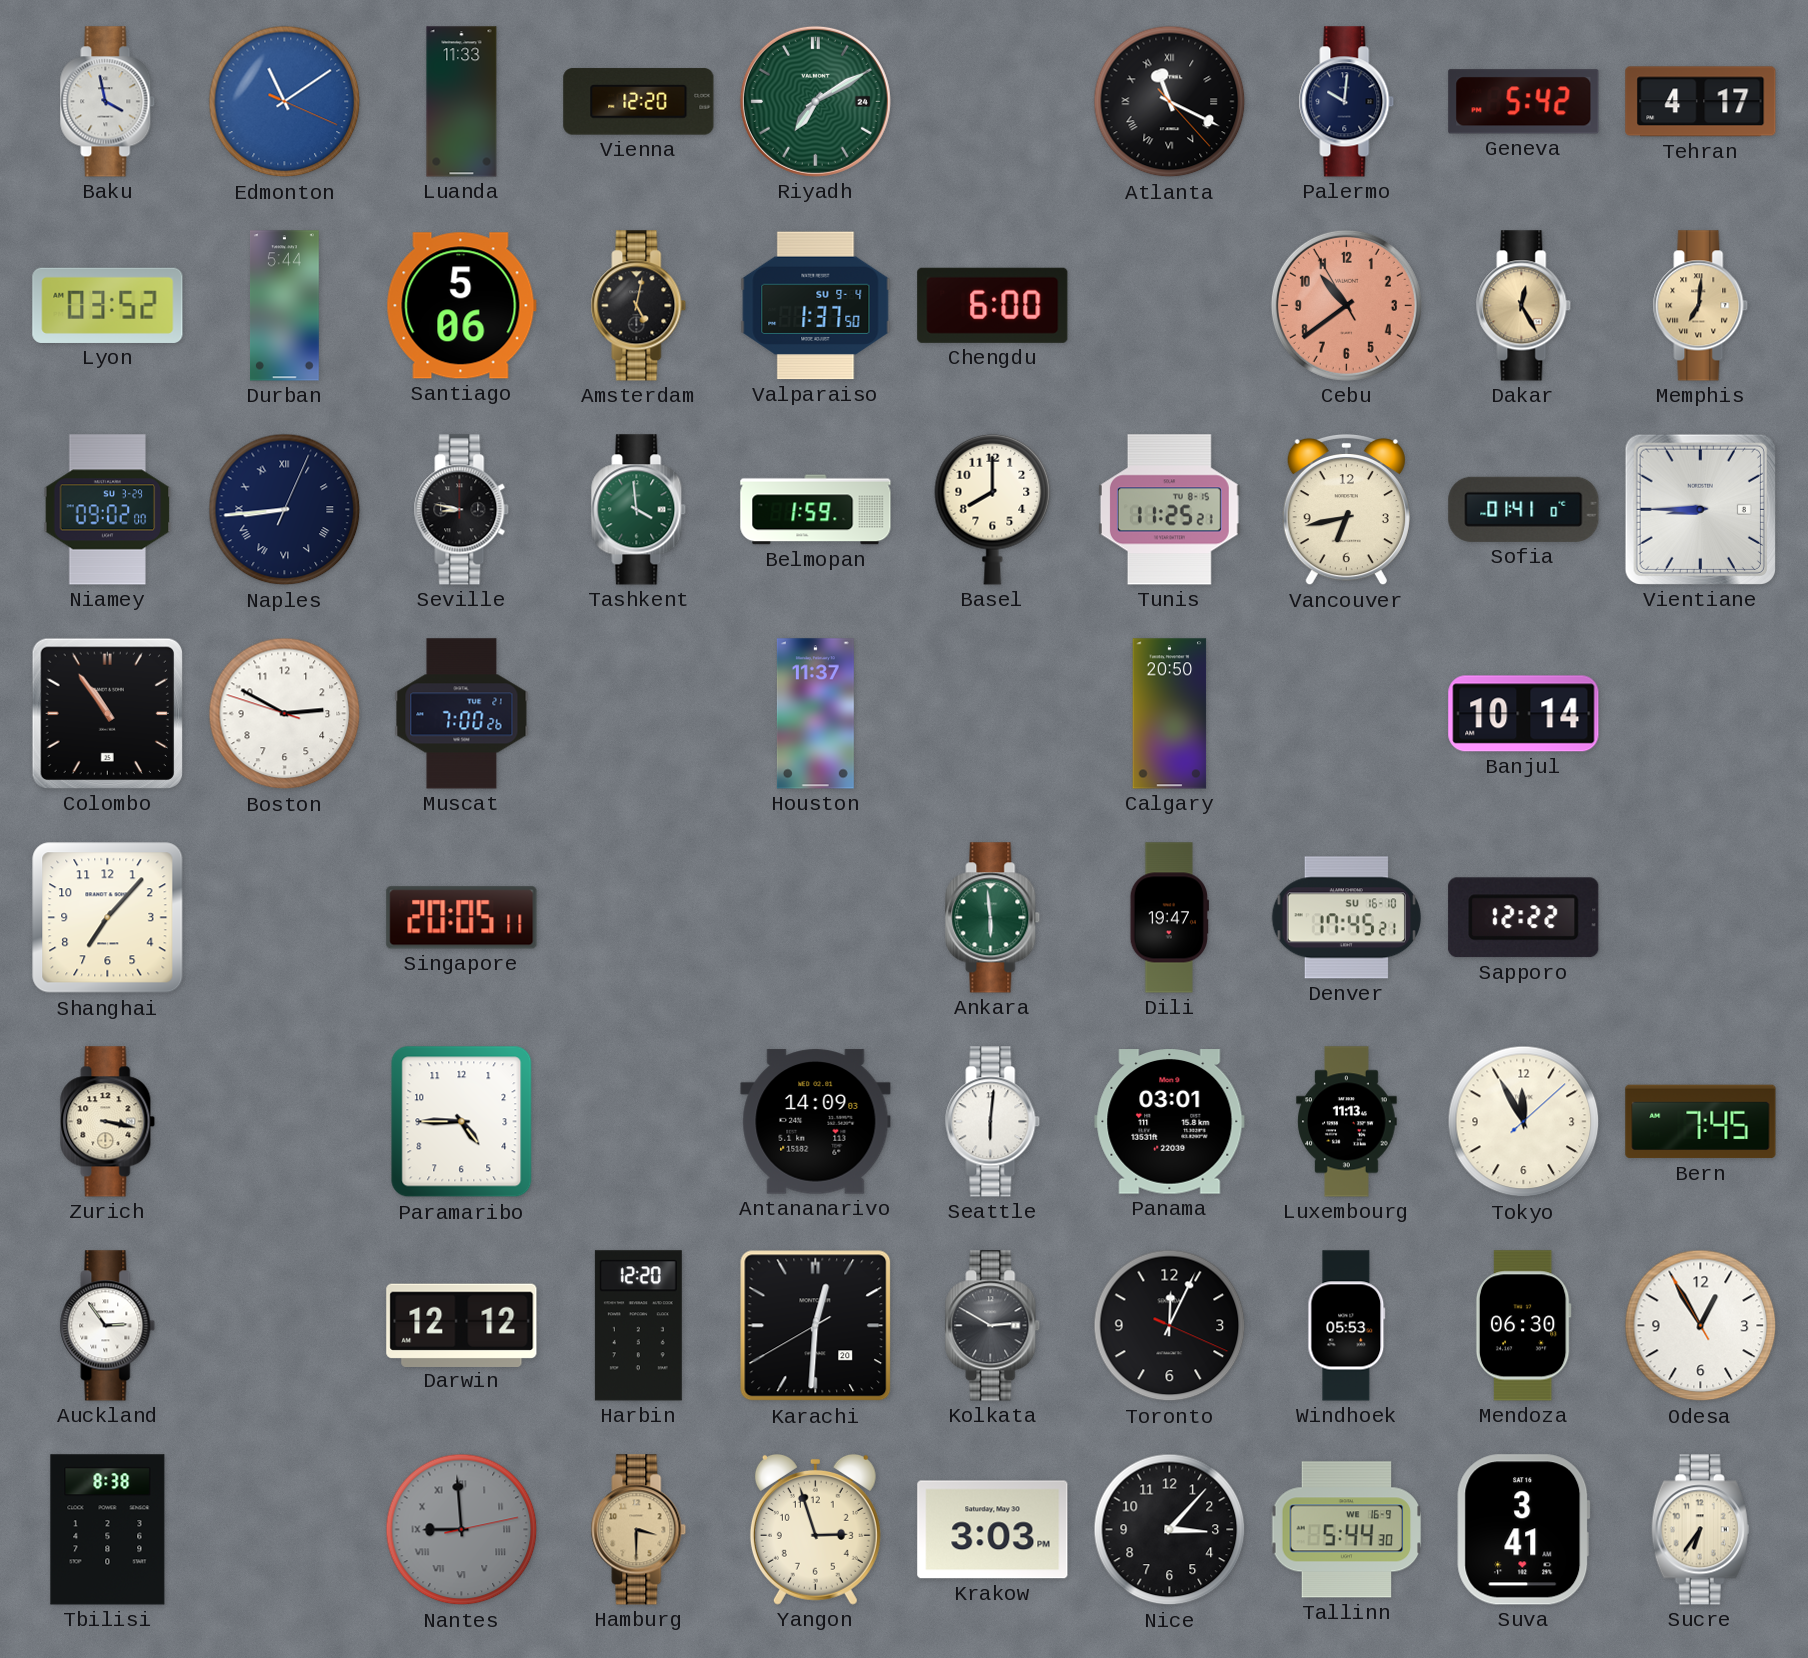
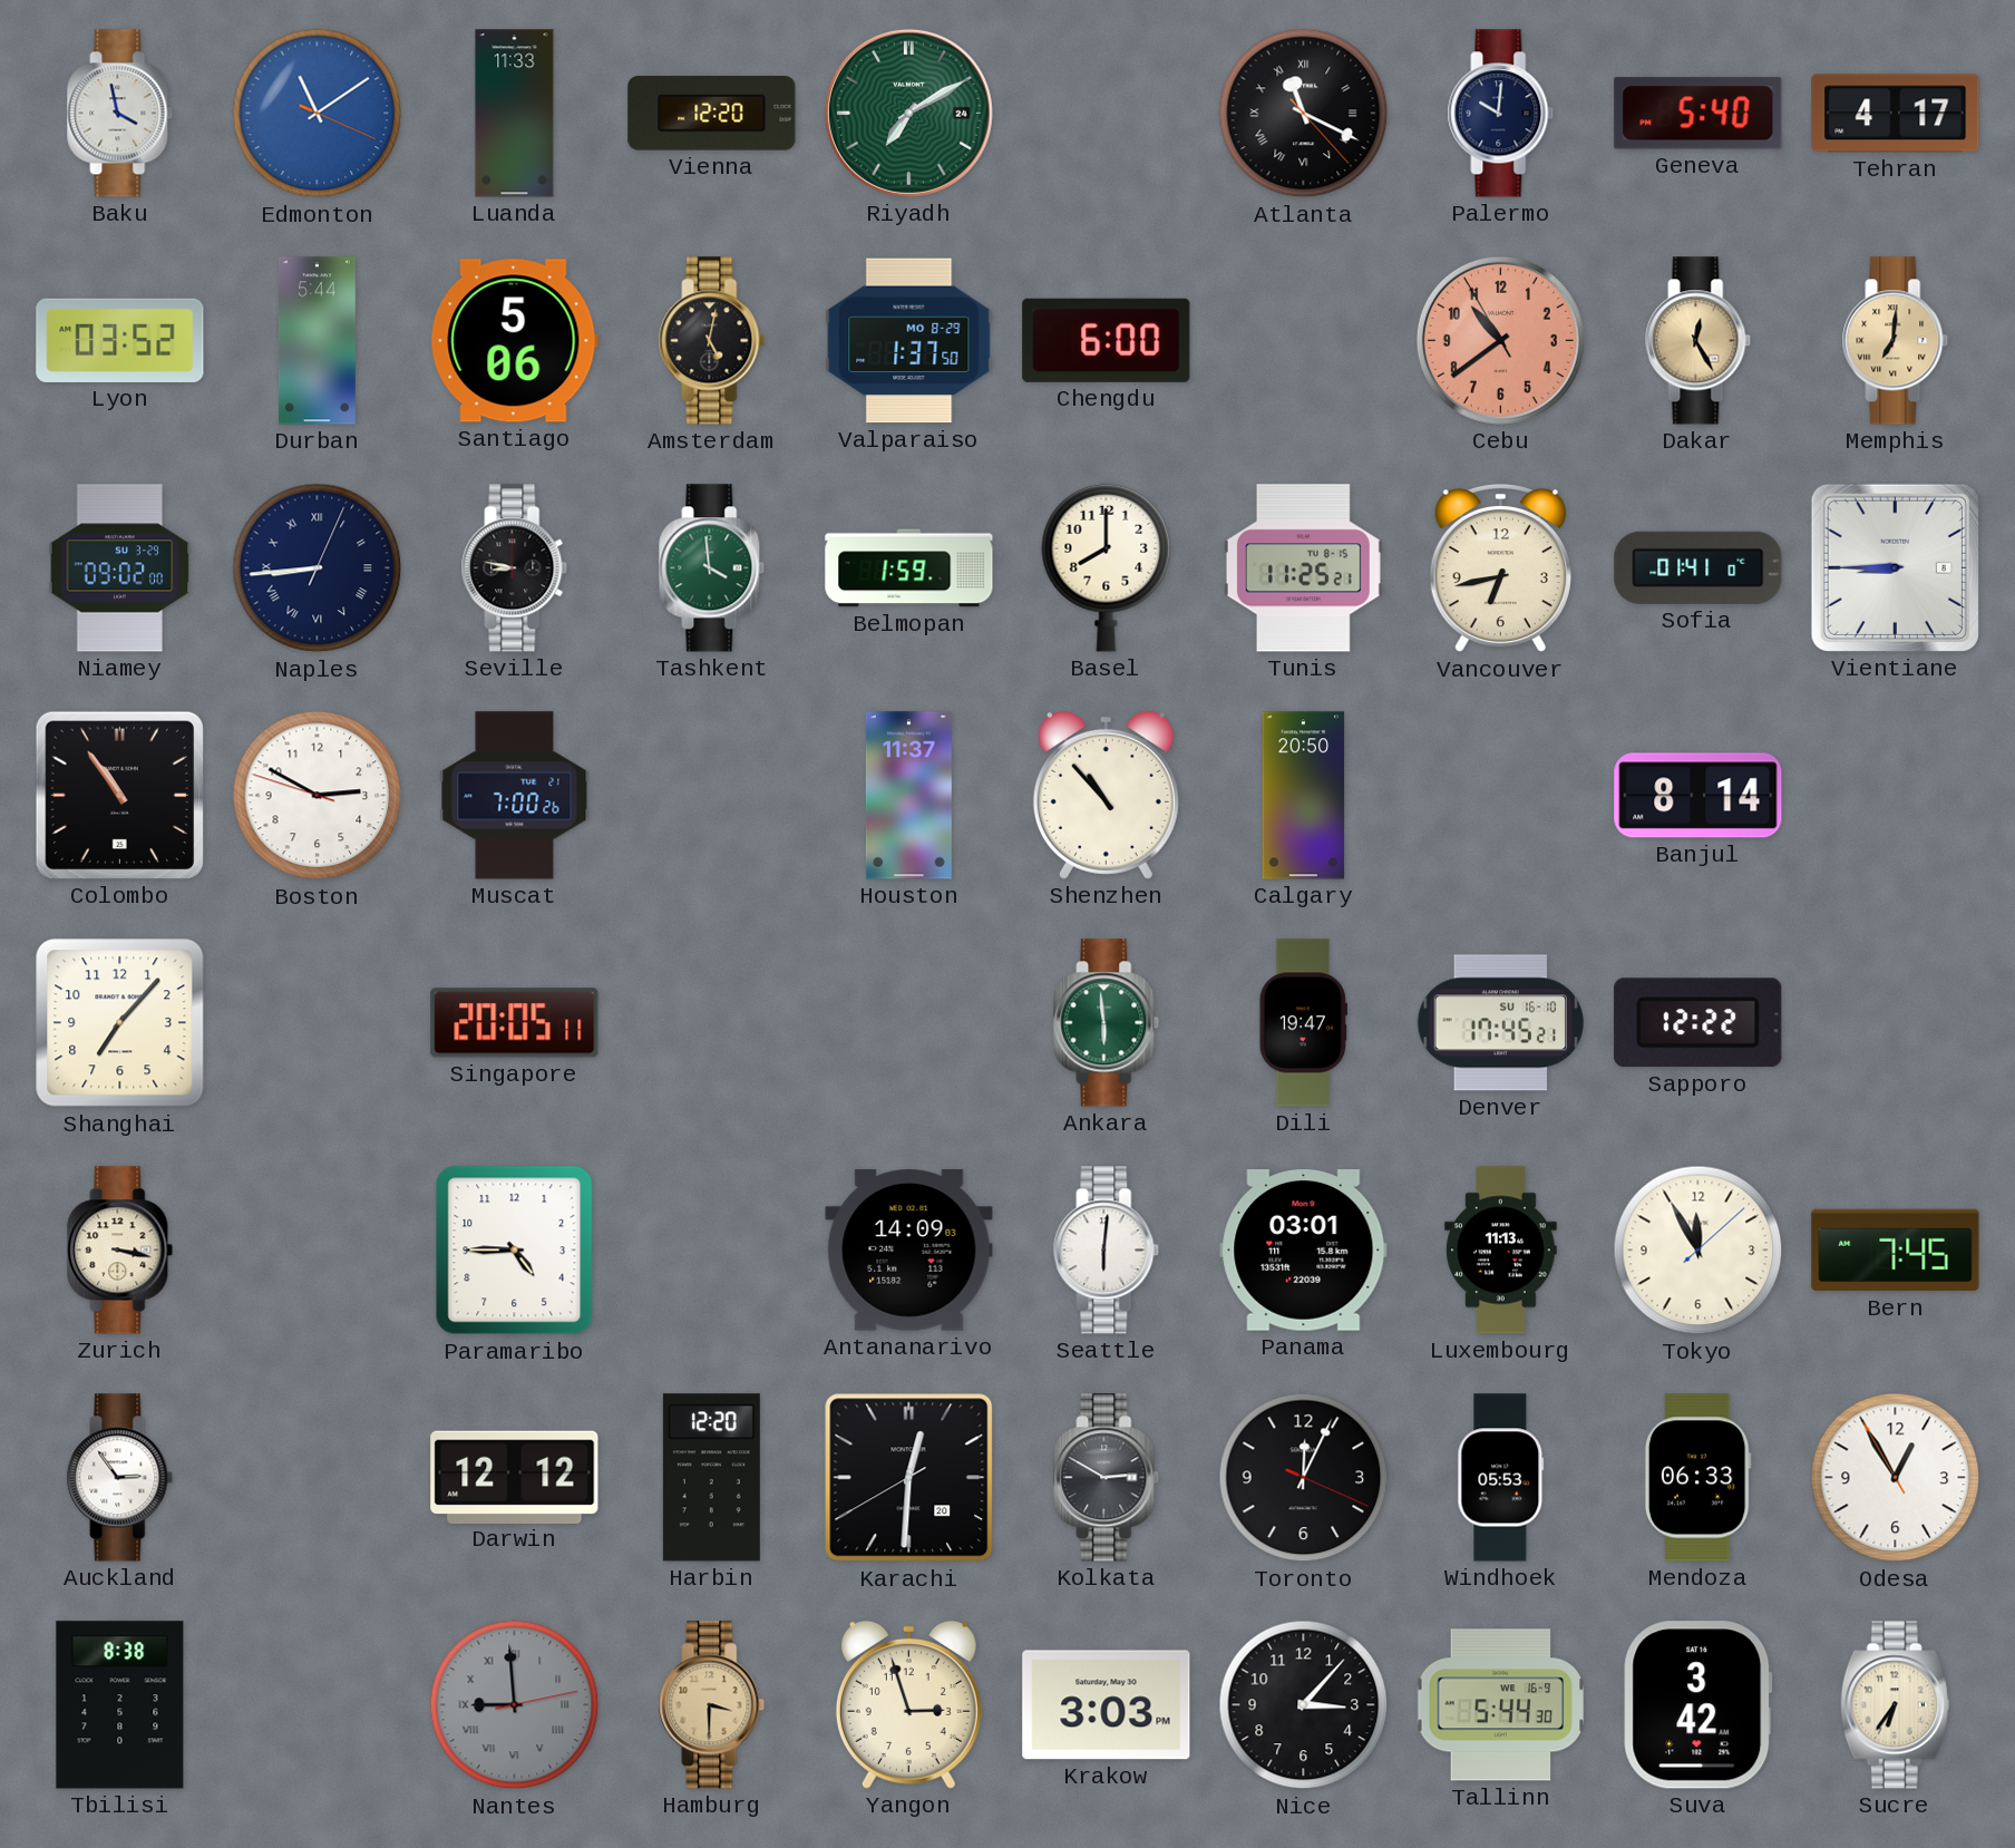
Geneva: 5:42 -> 5:40
Valparaiso date: SU 9-4 -> MO 8-29
Shenzhen: none -> 10:53
Banjul: 10:14 -> 8:14
Mendoza: 06:30 -> 06:33
Suva: 3:41 -> 3:42
